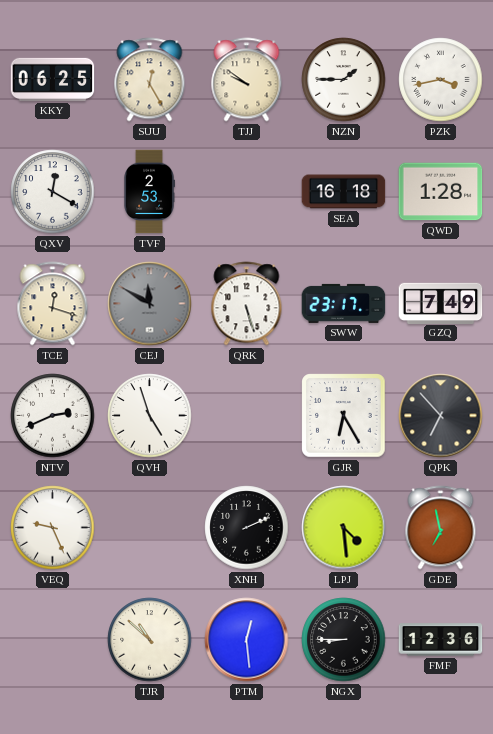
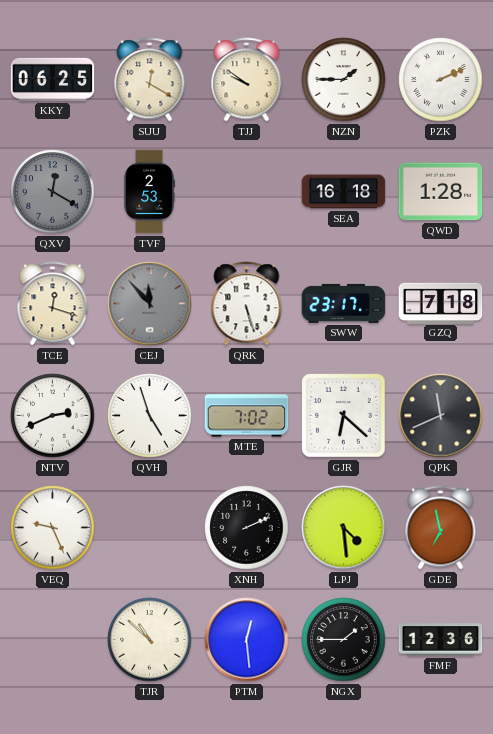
SUU: 12:25 -> 12:20
PZK: 3:43 -> 2:11
QXV dial: white -> grey
CEJ: 11:50 -> 11:53
GZQ: 7:49 -> 7:18
MTE: none -> 7:02
GJR: 6:25 -> 6:22
QPK: 6:53 -> 11:41
NGX: 8:45 -> 1:45
